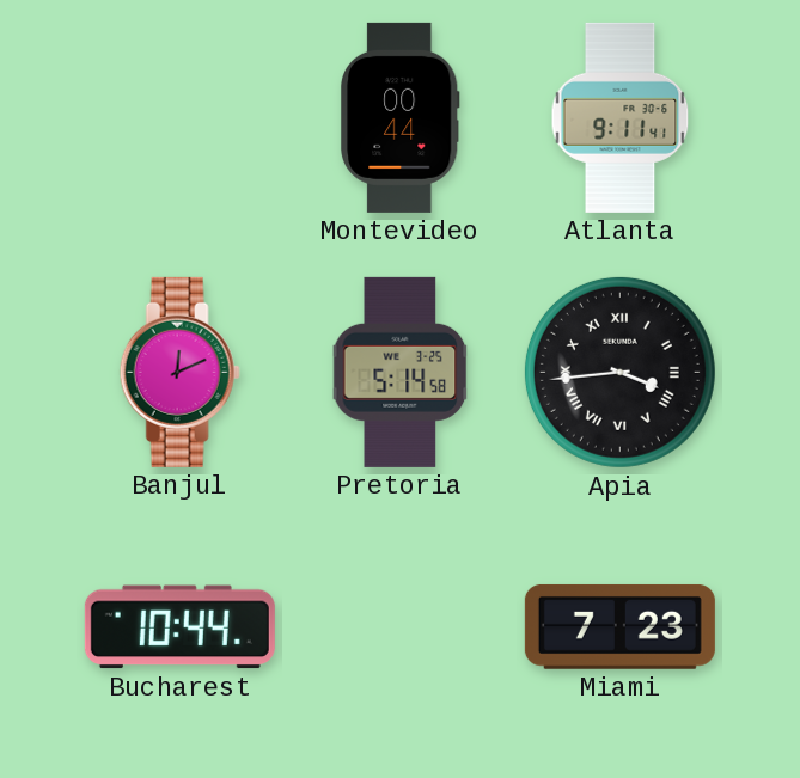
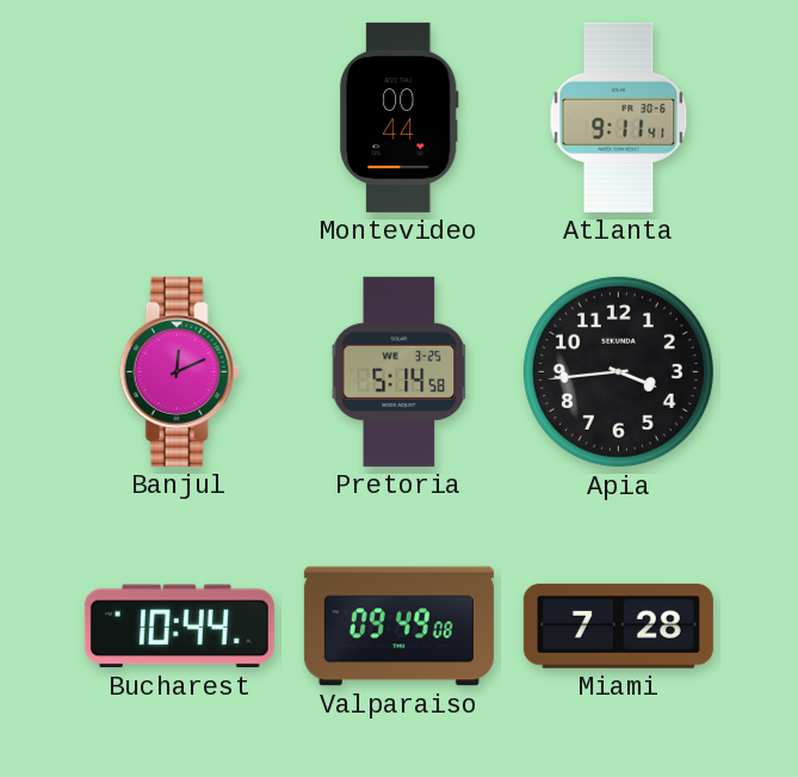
Apia numerals: Roman -> Arabic
Valparaiso: none -> 09:49
Miami: 7:23 -> 7:28
